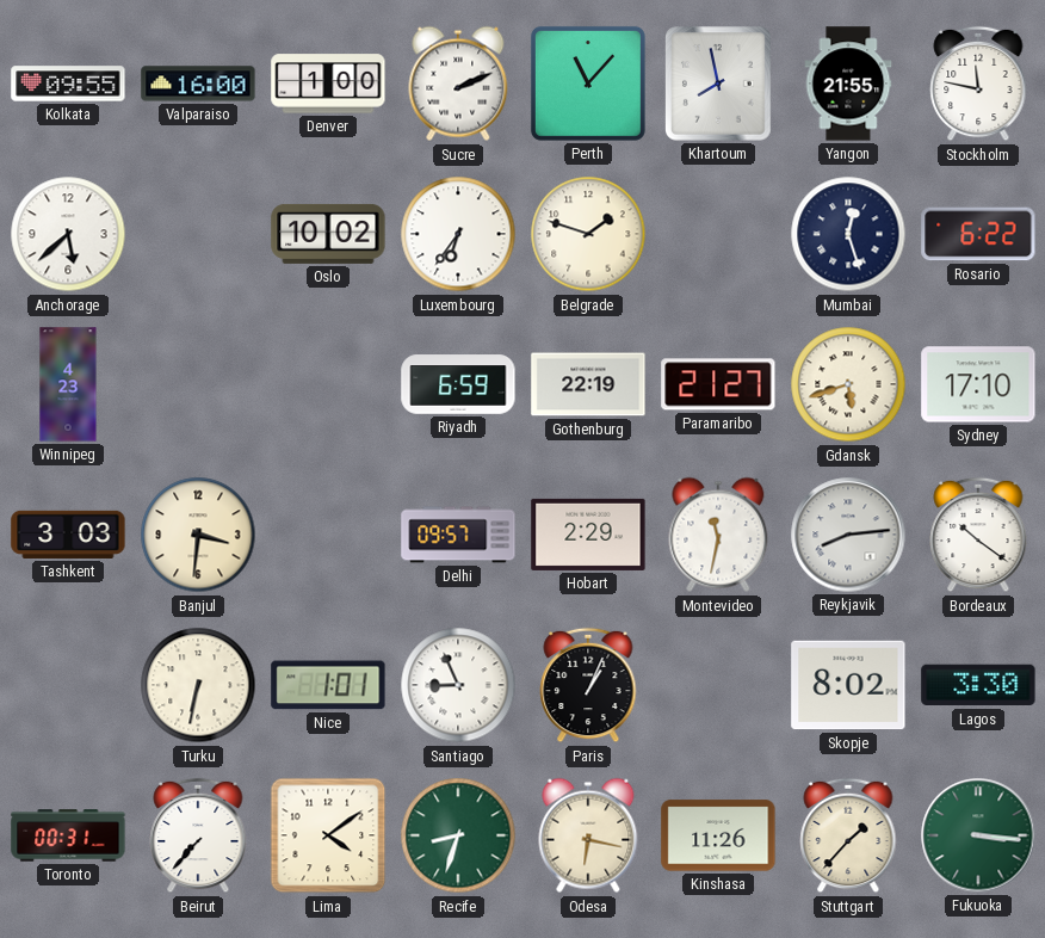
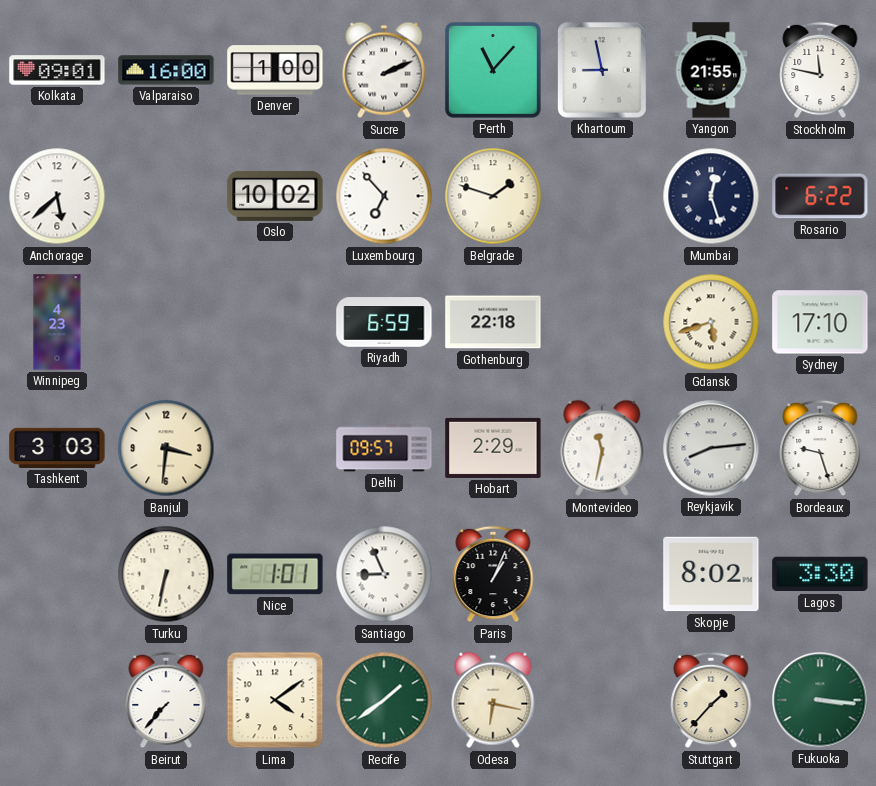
Kolkata: 09:55 -> 09:01
Khartoum: 7:58 -> 8:58
Luxembourg: 6:36 -> 6:53
Gothenburg: 22:19 -> 22:18
Paramaribo: 21:27 -> none
Bordeaux: 10:21 -> 9:27
Toronto: 00:31 -> none
Recife: 8:33 -> 1:39
Kinshasa: 11:26 -> none
